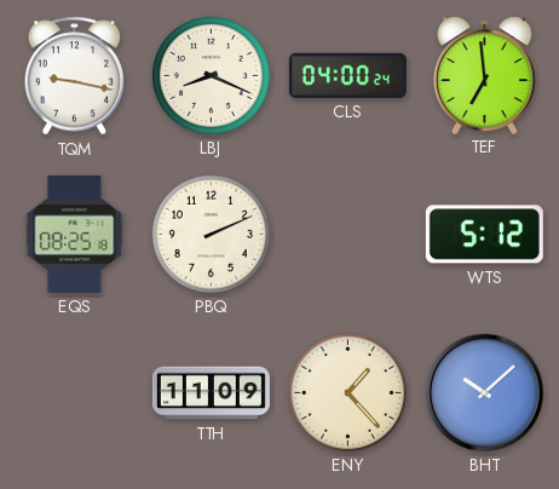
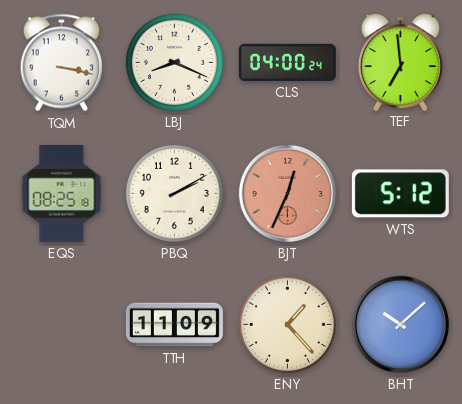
TQM: 9:17 -> 3:17
PBQ: 2:11 -> 2:10
BJT: none -> 12:34
